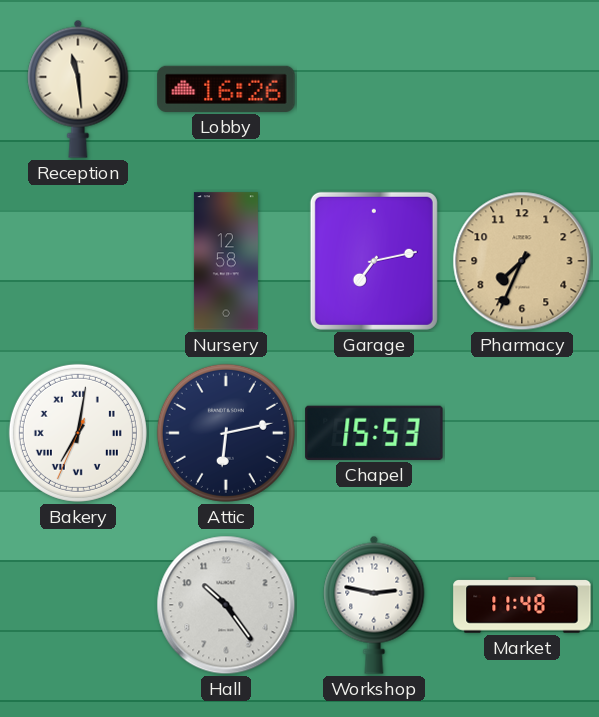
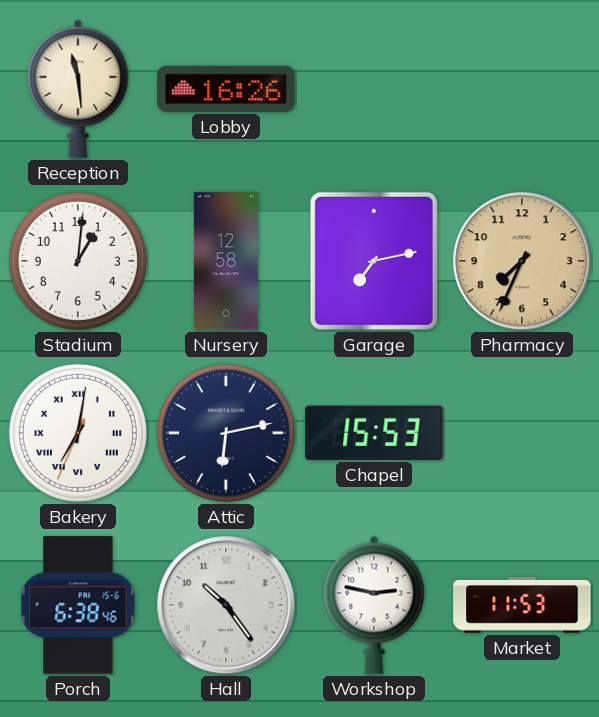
Stadium: none -> 1:01
Porch: none -> 6:38
Market: 11:48 -> 11:53
